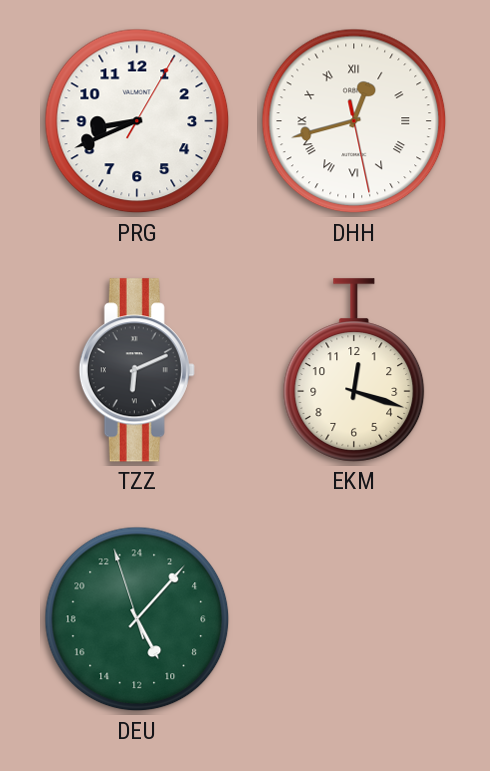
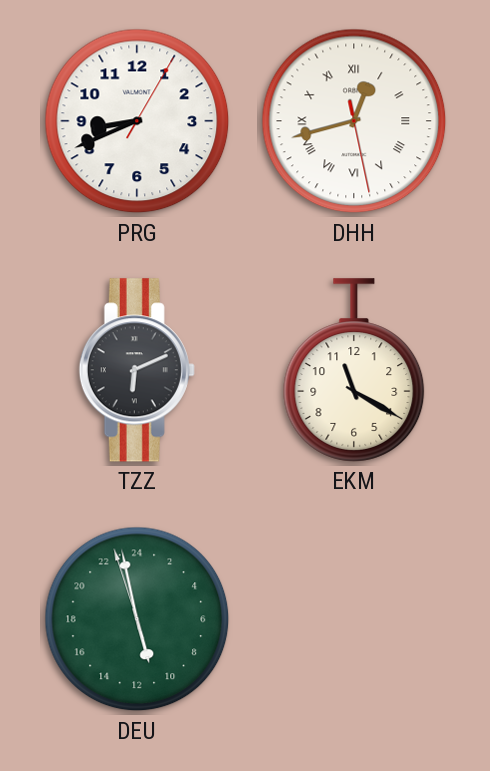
EKM: 12:18 -> 11:20
DEU: 10:06 -> 10:57
